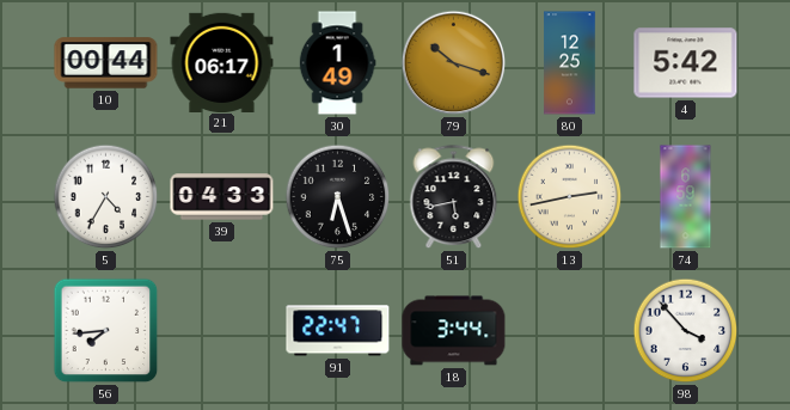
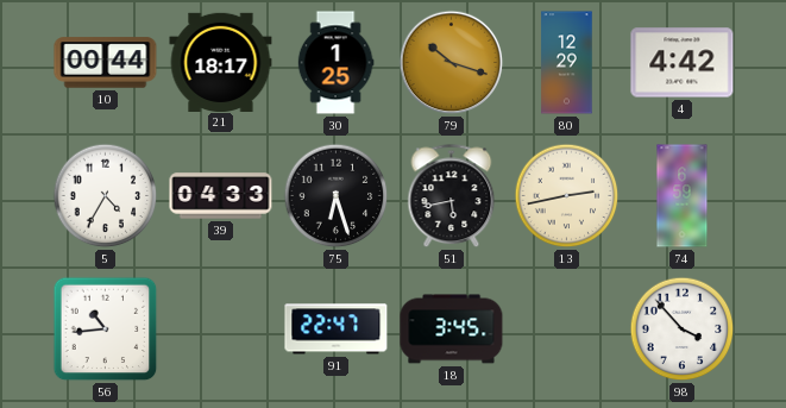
21: 06:17 -> 18:17
30: 1:49 -> 1:25
80: 12:25 -> 12:29
4: 5:42 -> 4:42
56: 7:44 -> 10:44
18: 3:44 -> 3:45
